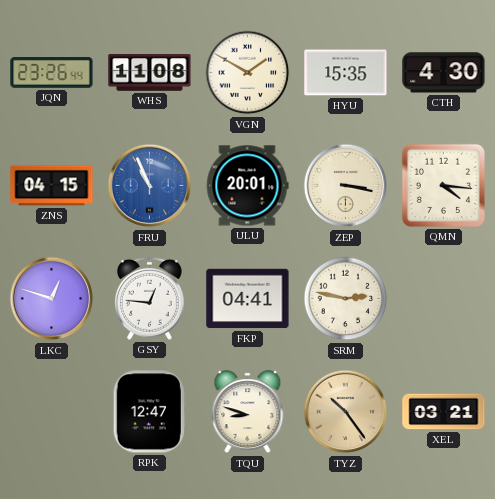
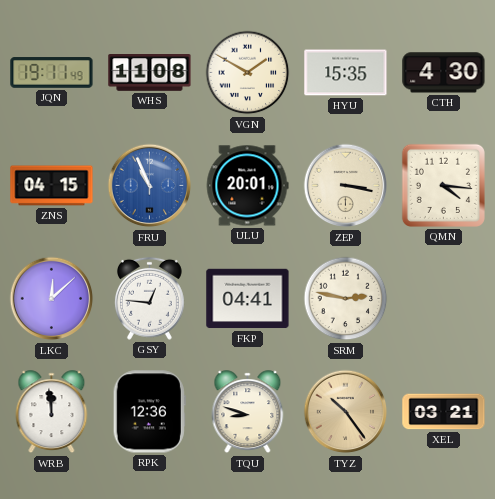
JQN: 23:26 -> 19:11
LKC: 12:48 -> 12:08
WRB: none -> 11:59
RPK: 12:47 -> 12:36
